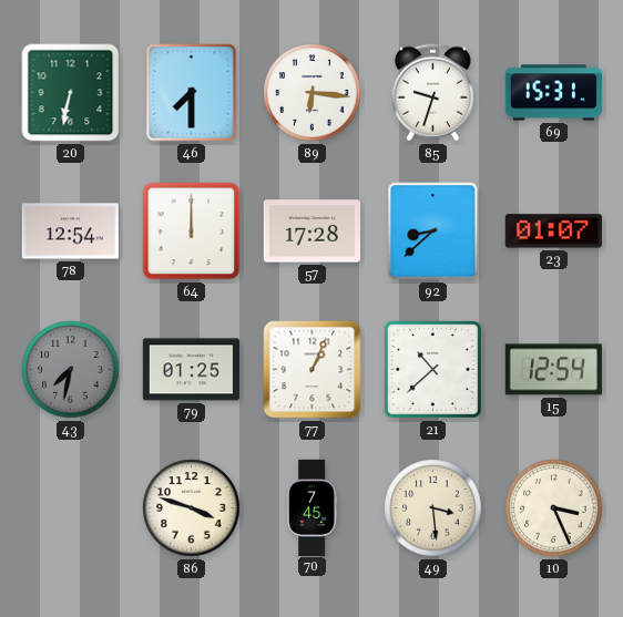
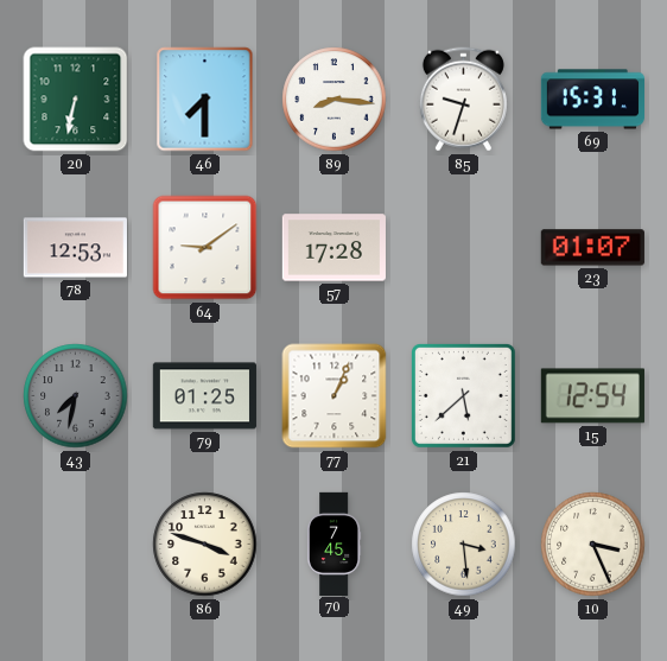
89: 6:16 -> 8:16
78: 12:54 -> 12:53
64: 12:00 -> 9:09
92: 8:38 -> none
21: 10:38 -> 5:38
